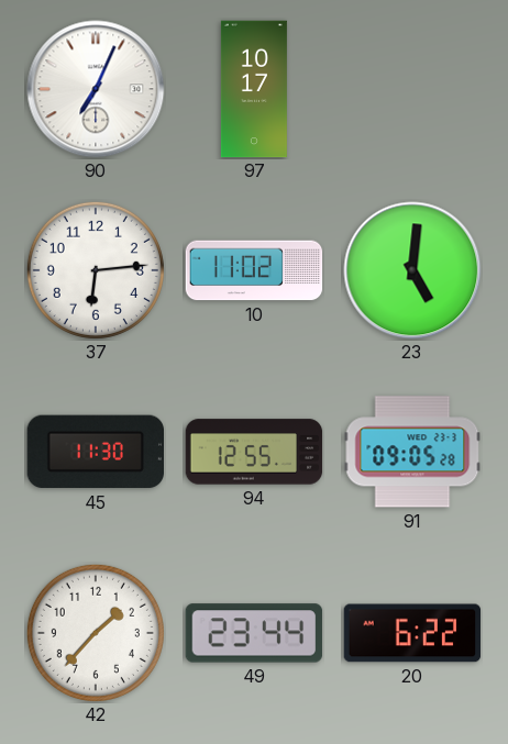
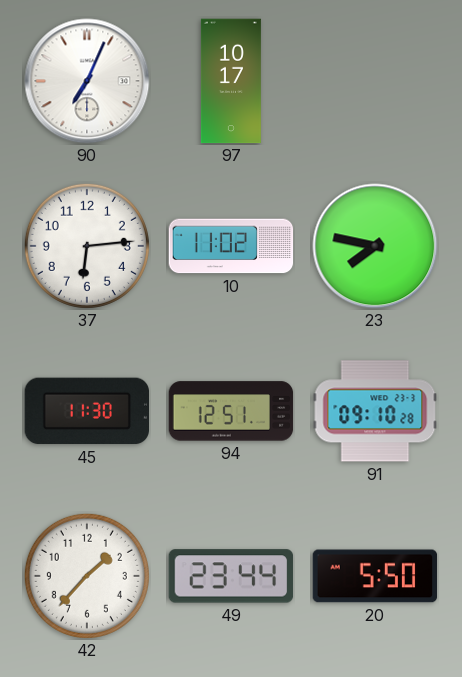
23: 5:01 -> 7:47
94: 12:55 -> 12:51
91: 09:05 -> 09:10
20: 6:22 -> 5:50
